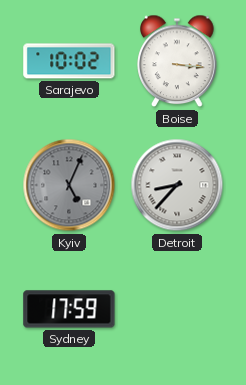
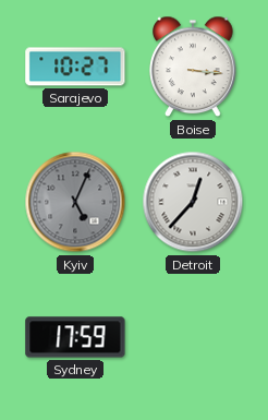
Sarajevo: 10:02 -> 10:27
Detroit: 8:37 -> 12:37
